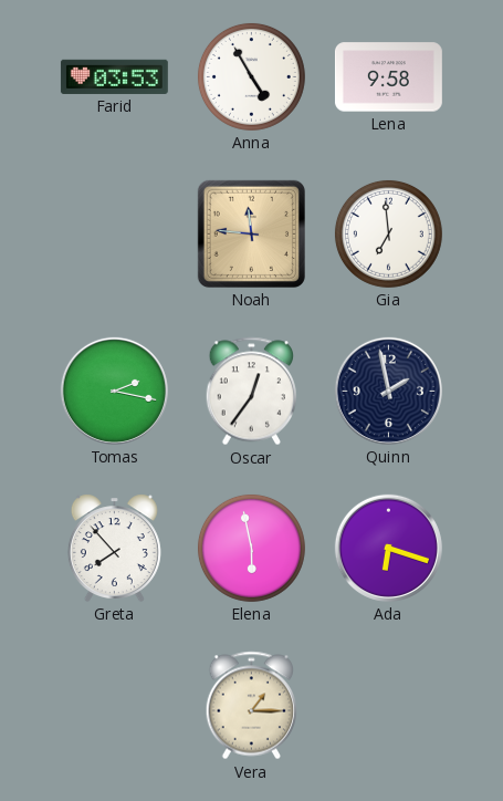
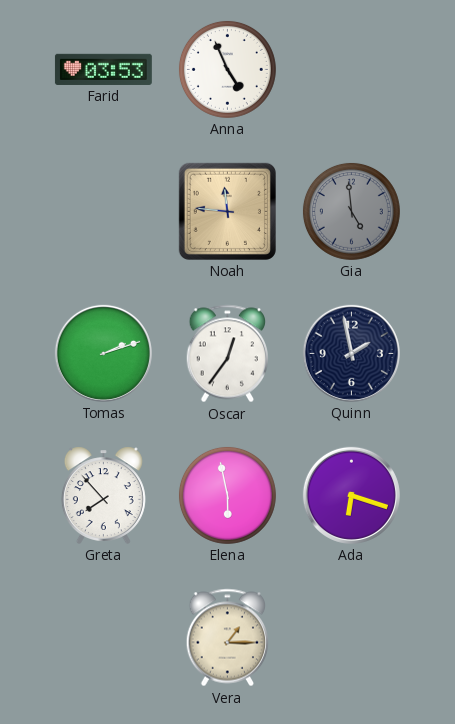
Anna: 4:55 -> 4:56
Lena: 9:58 -> none
Gia: 6:59 -> 4:59
Gia dial: white -> grey
Tomas: 2:17 -> 2:12
